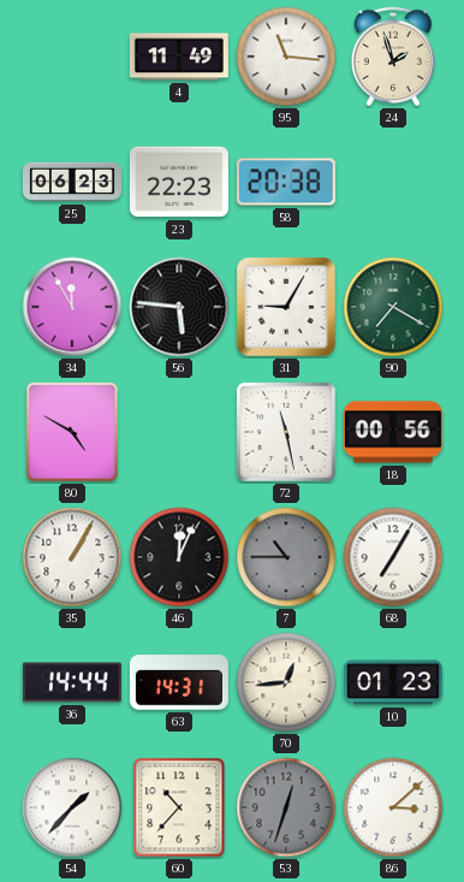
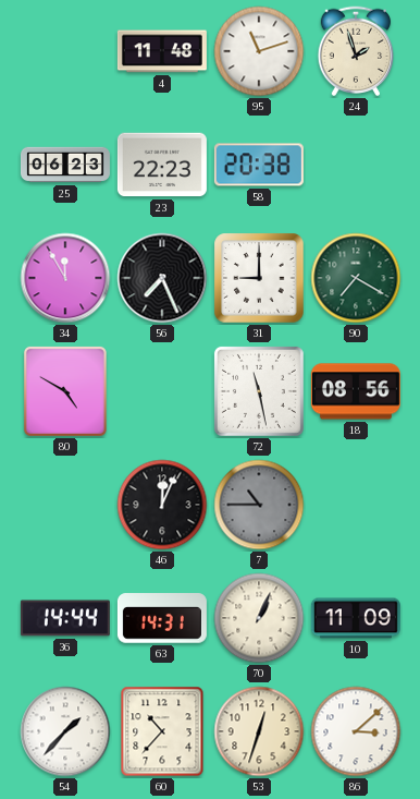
4: 11:49 -> 11:48
95: 11:16 -> 11:12
56: 5:46 -> 7:26
31: 9:05 -> 9:00
18: 00:56 -> 08:56
35: 1:05 -> none
68: 7:05 -> none
70: 12:44 -> 1:04
10: 01:23 -> 11:09
53 dial: grey -> cream
